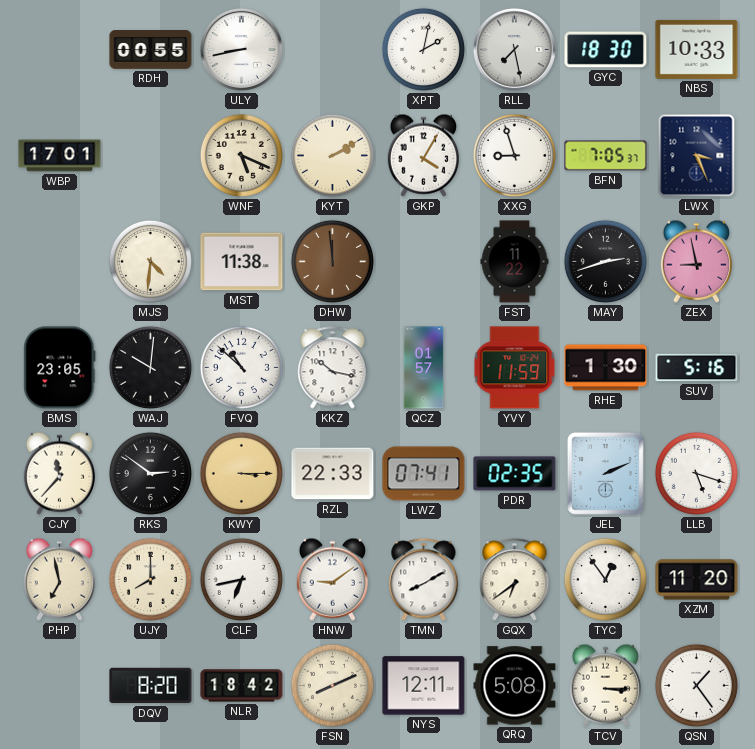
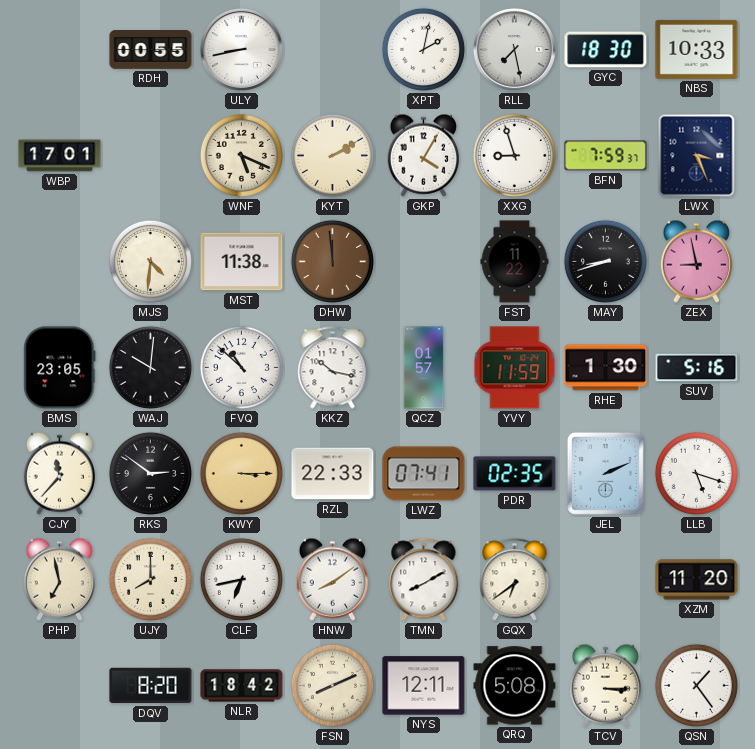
BFN: 7:05 -> 7:59
MAY: 2:42 -> 8:42
HNW: 9:09 -> 8:09
TYC: 12:54 -> none
